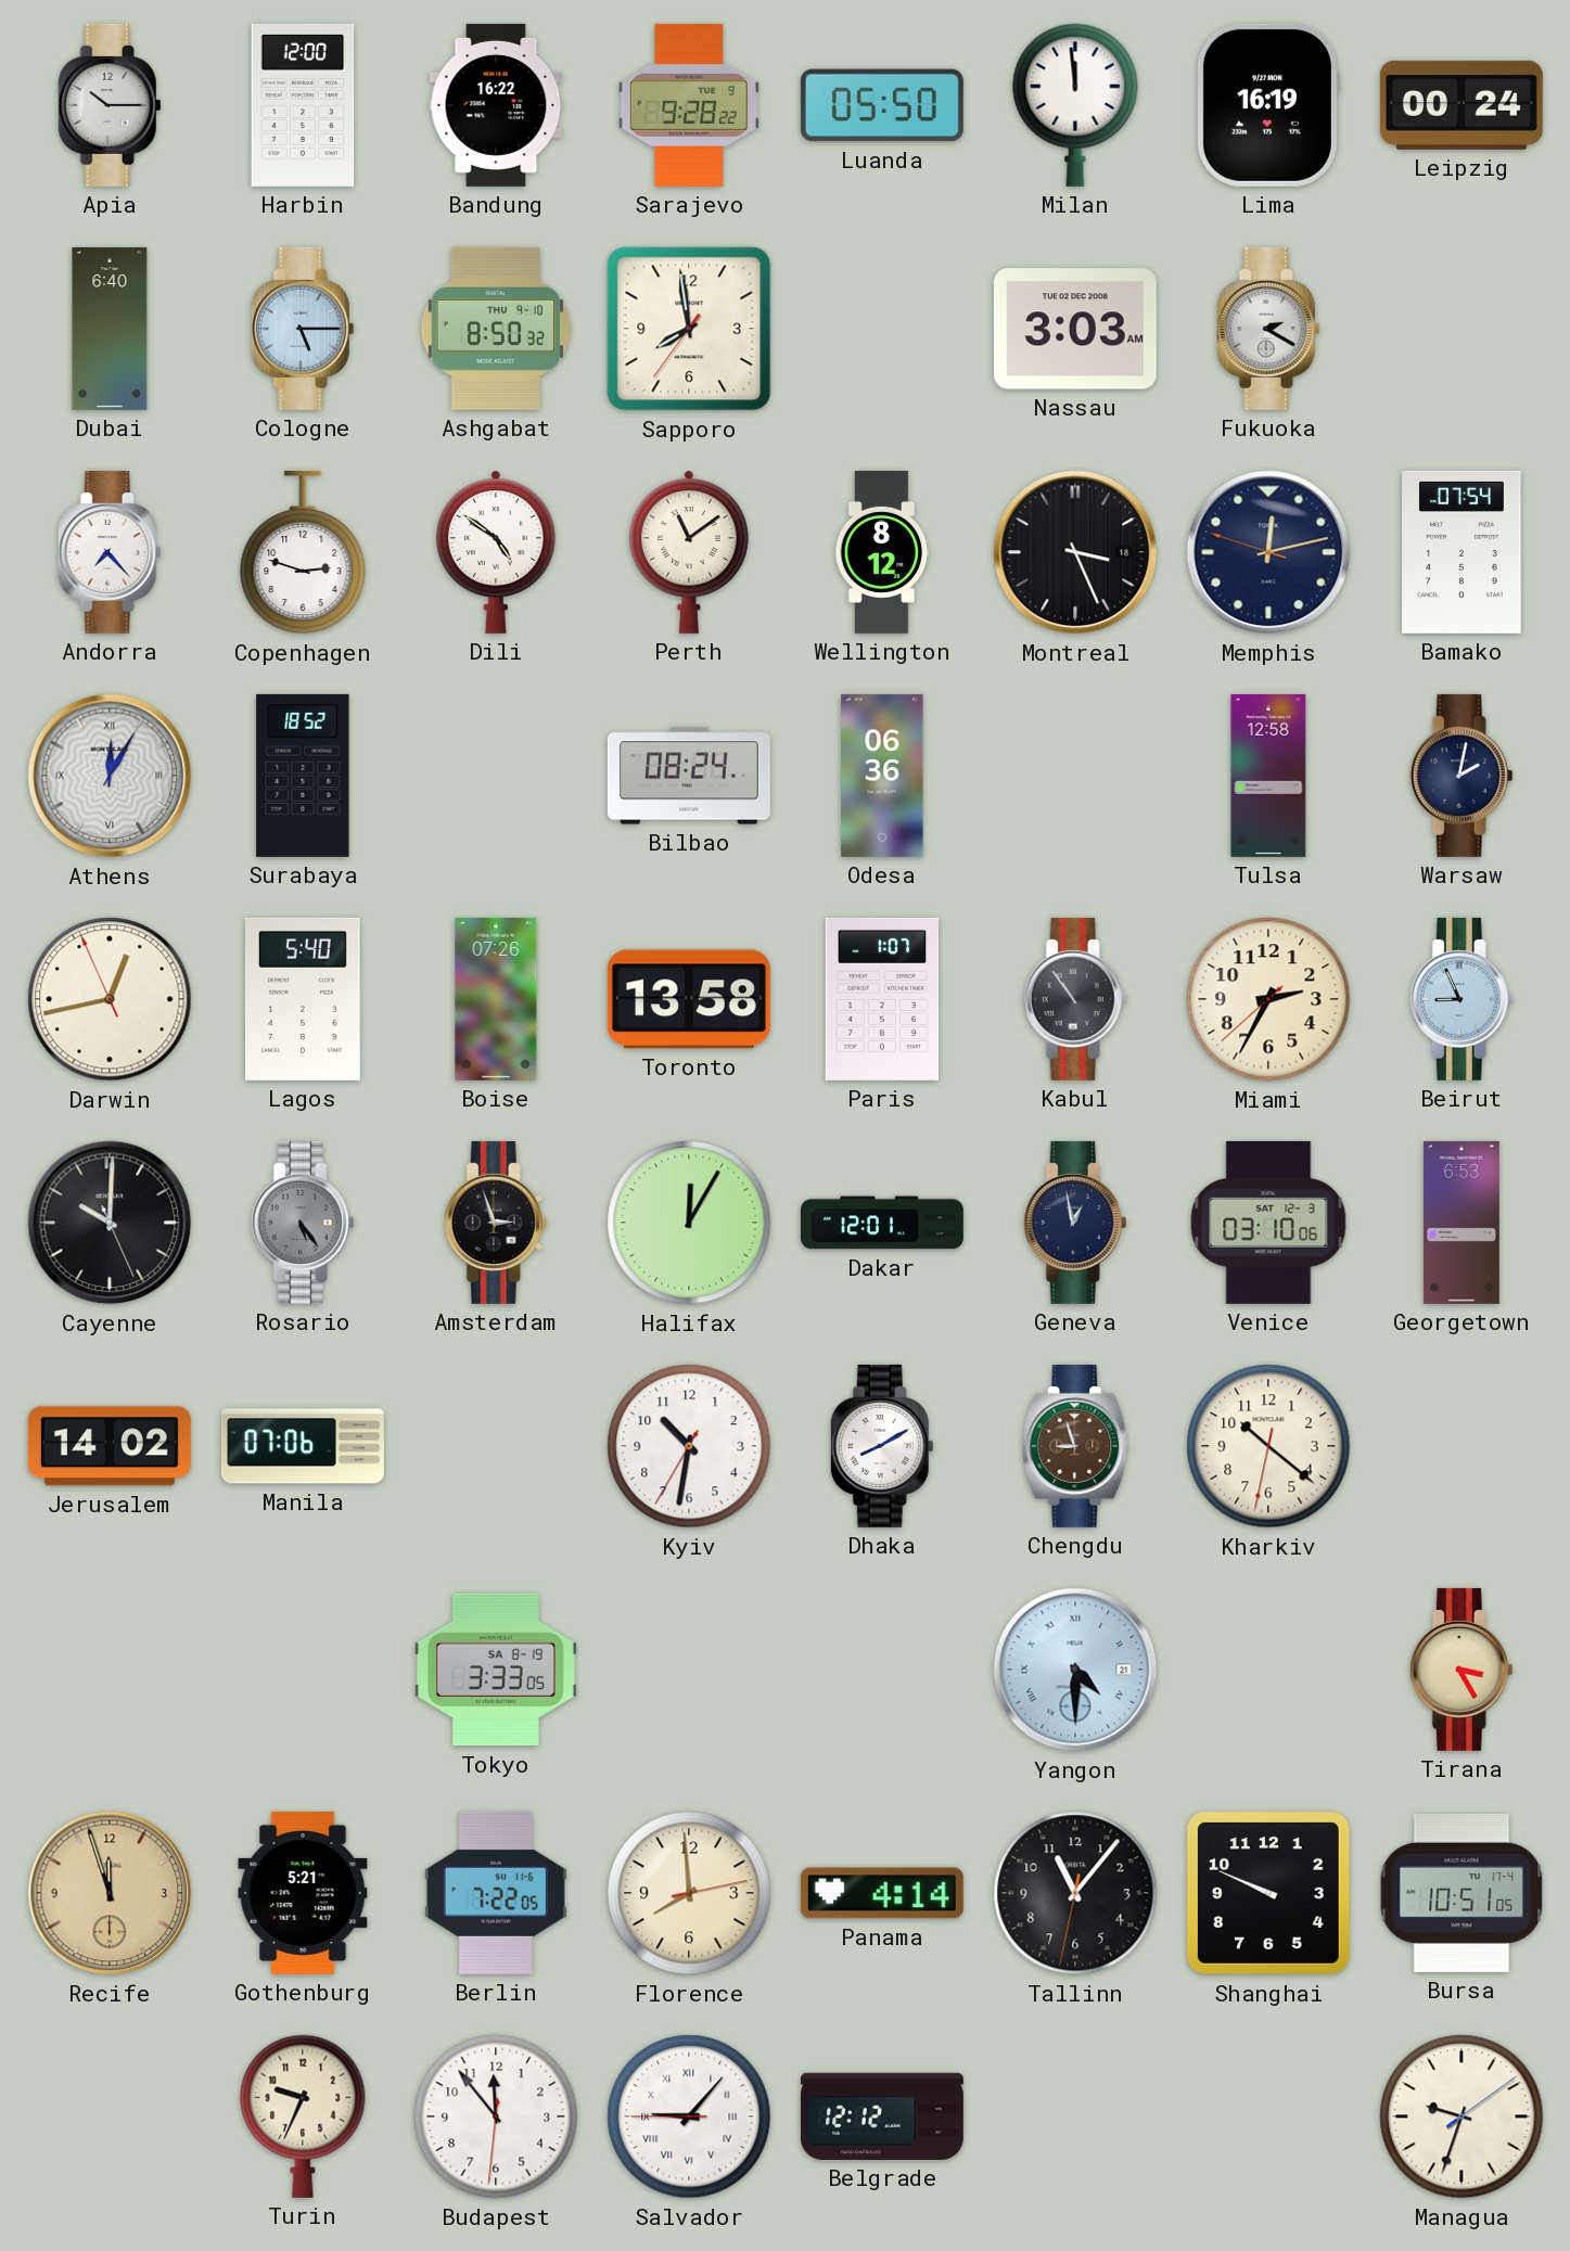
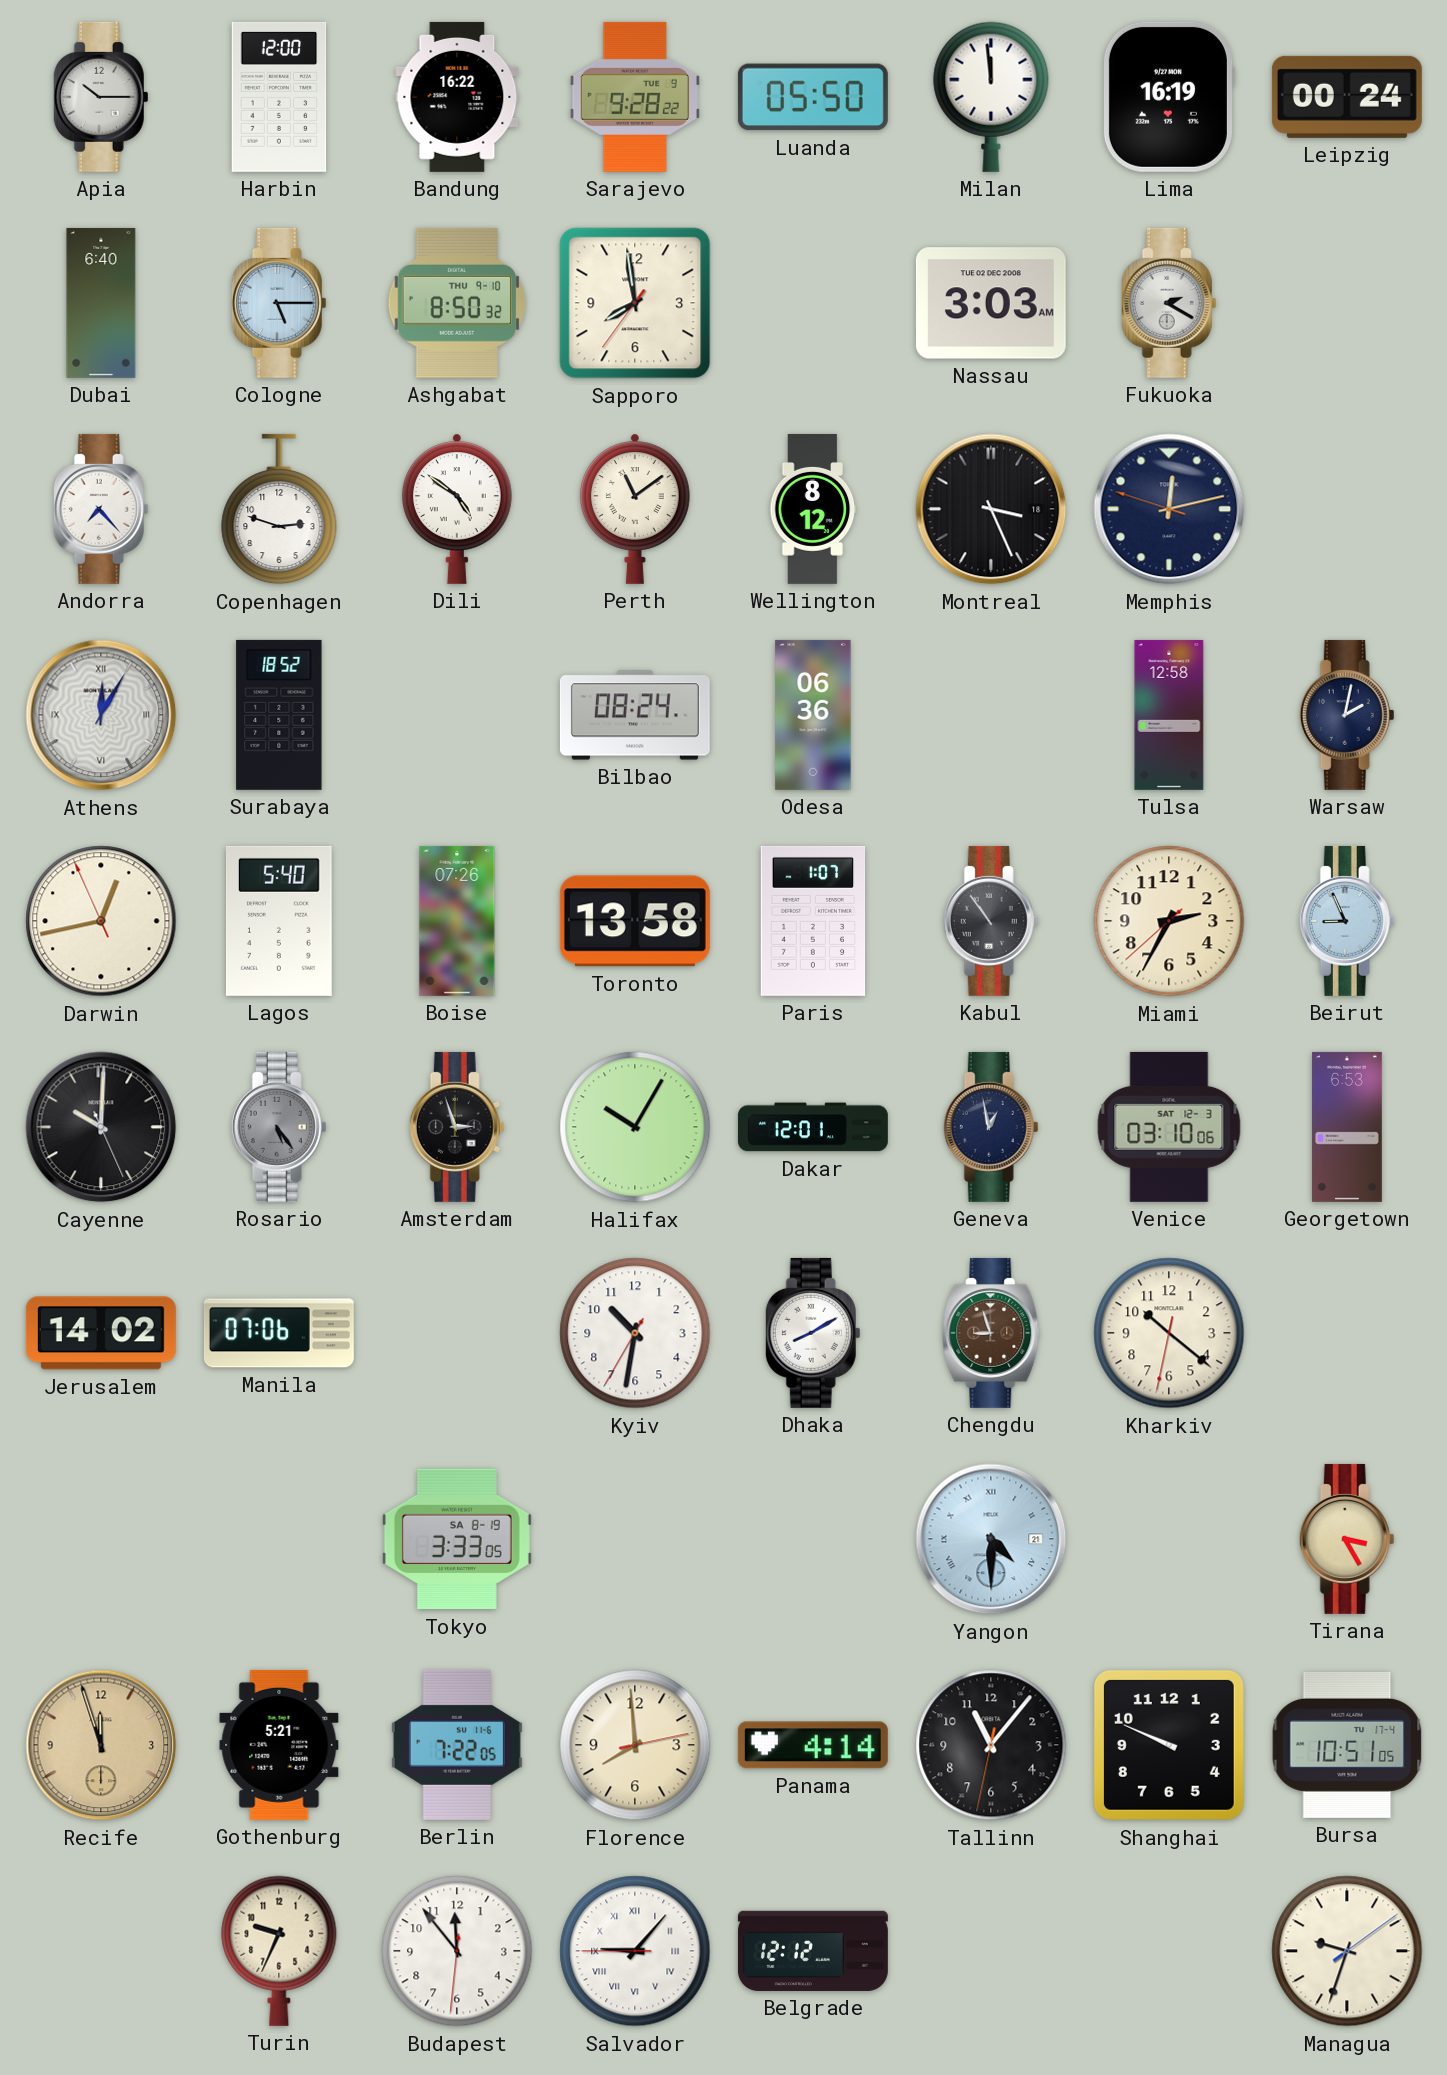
Bamako: 07:54 -> none
Halifax: 12:05 -> 10:05
